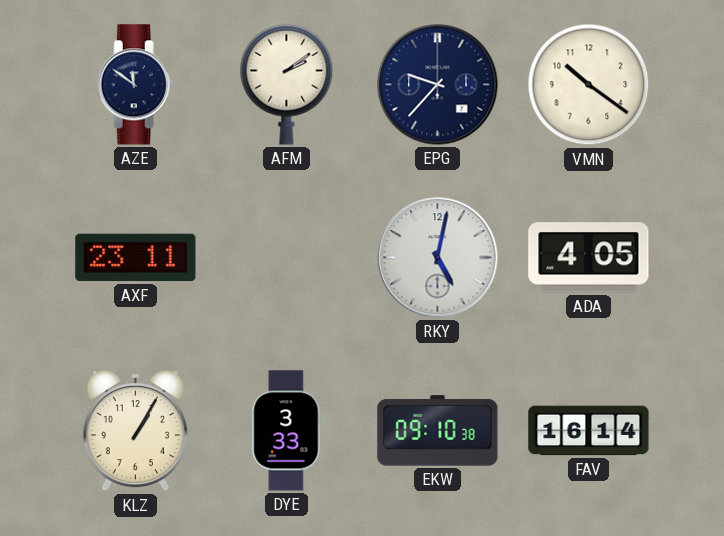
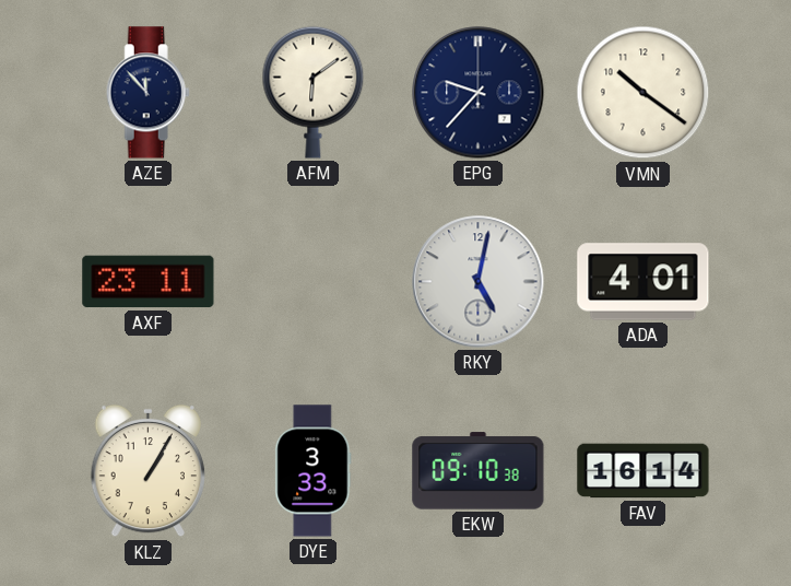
AZE: 11:51 -> 11:53
AFM: 2:09 -> 6:09
ADA: 4:05 -> 4:01
